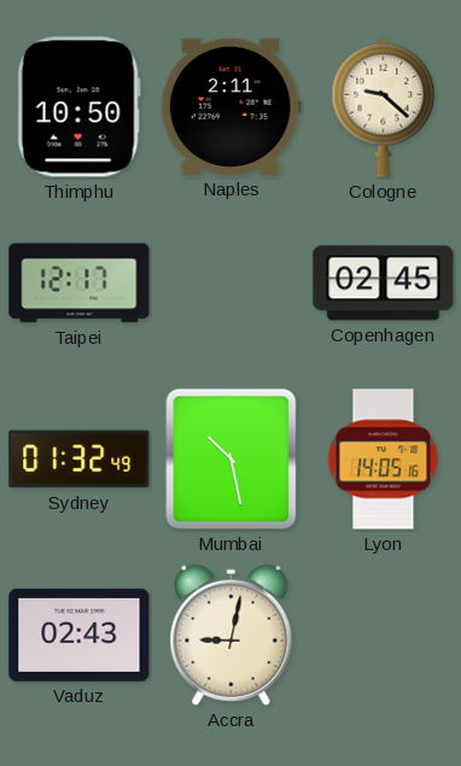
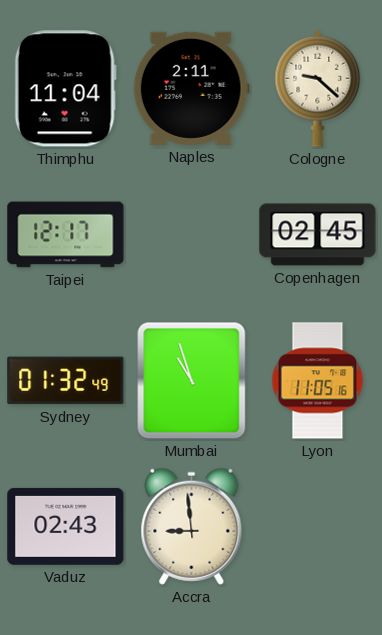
Thimphu: 10:50 -> 11:04
Mumbai: 10:28 -> 10:57
Lyon: 14:05 -> 11:05
Accra: 9:02 -> 8:59
